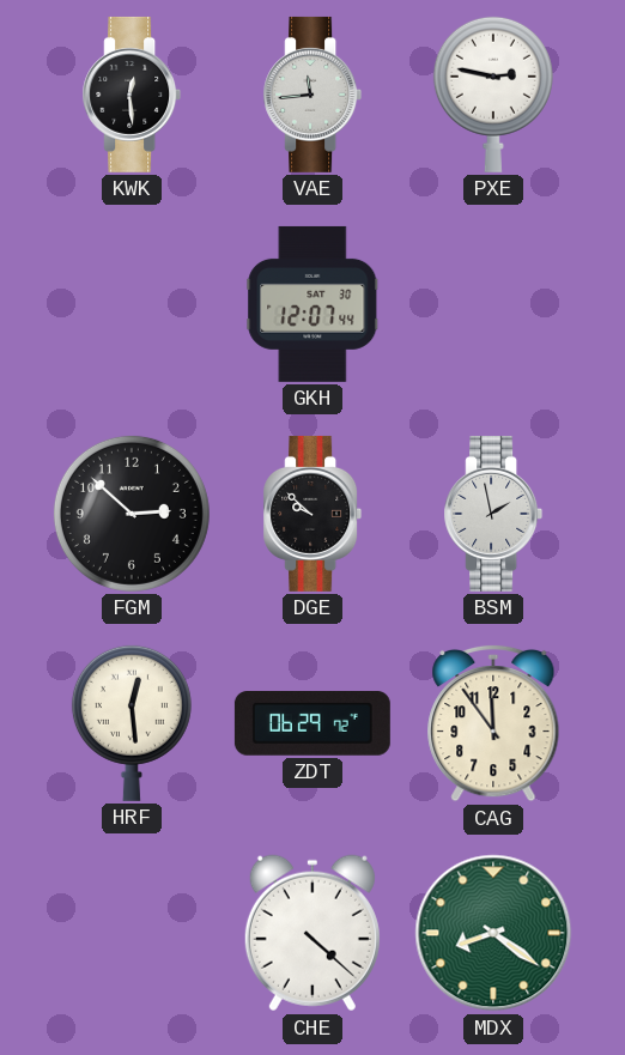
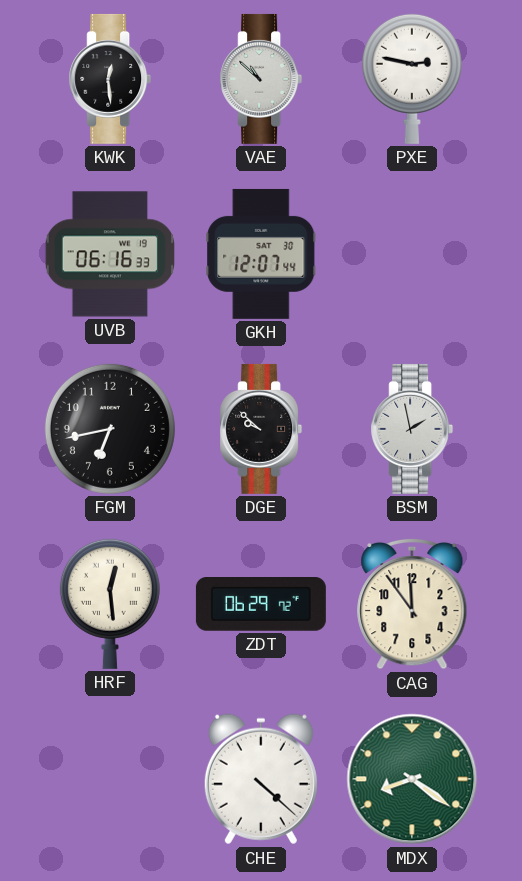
VAE: 11:44 -> 10:52
UVB: none -> 06:16
FGM: 2:52 -> 6:43
